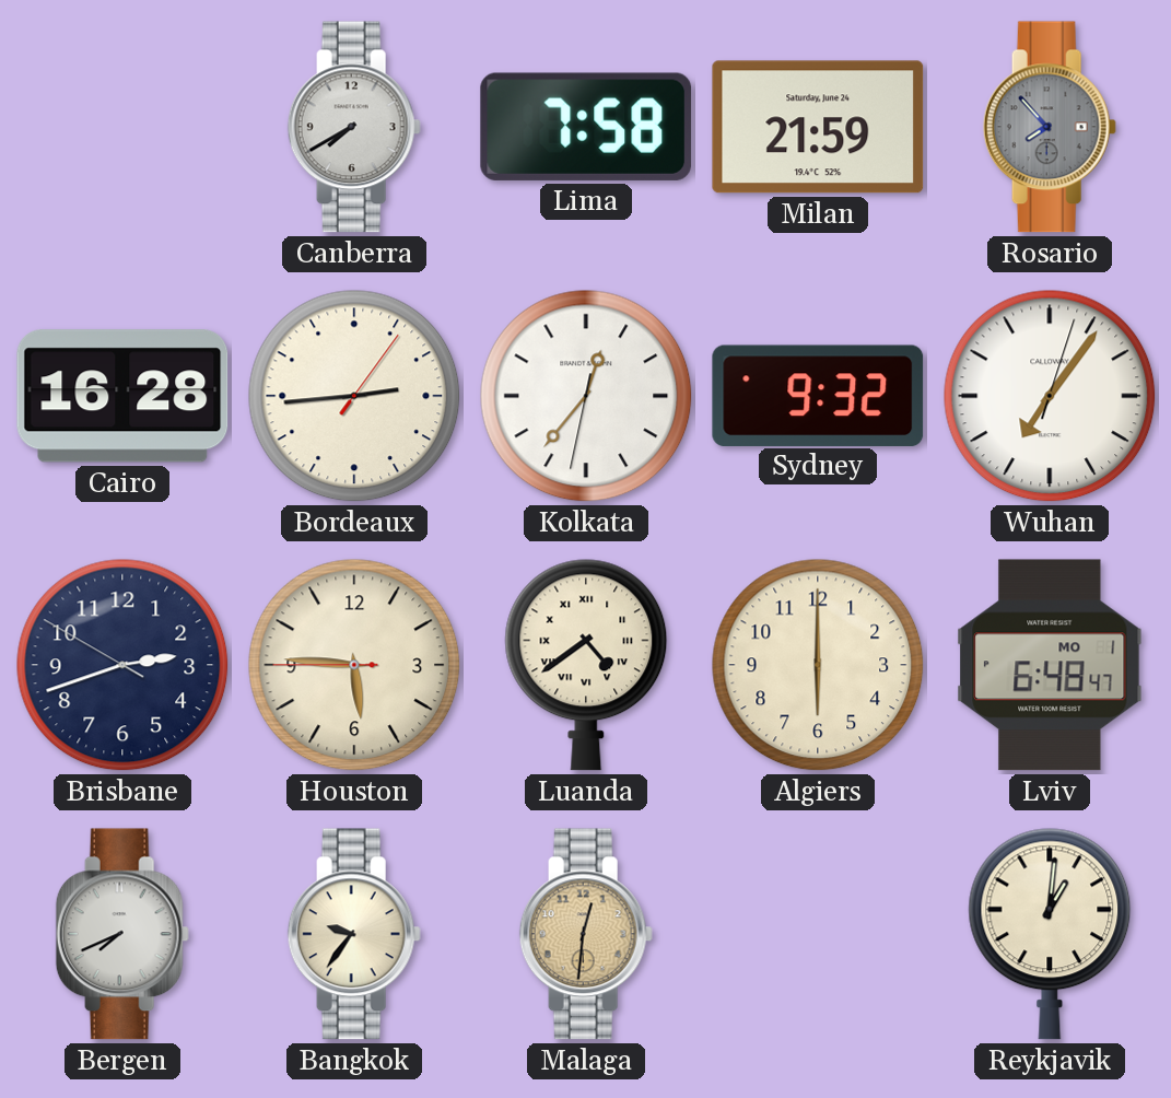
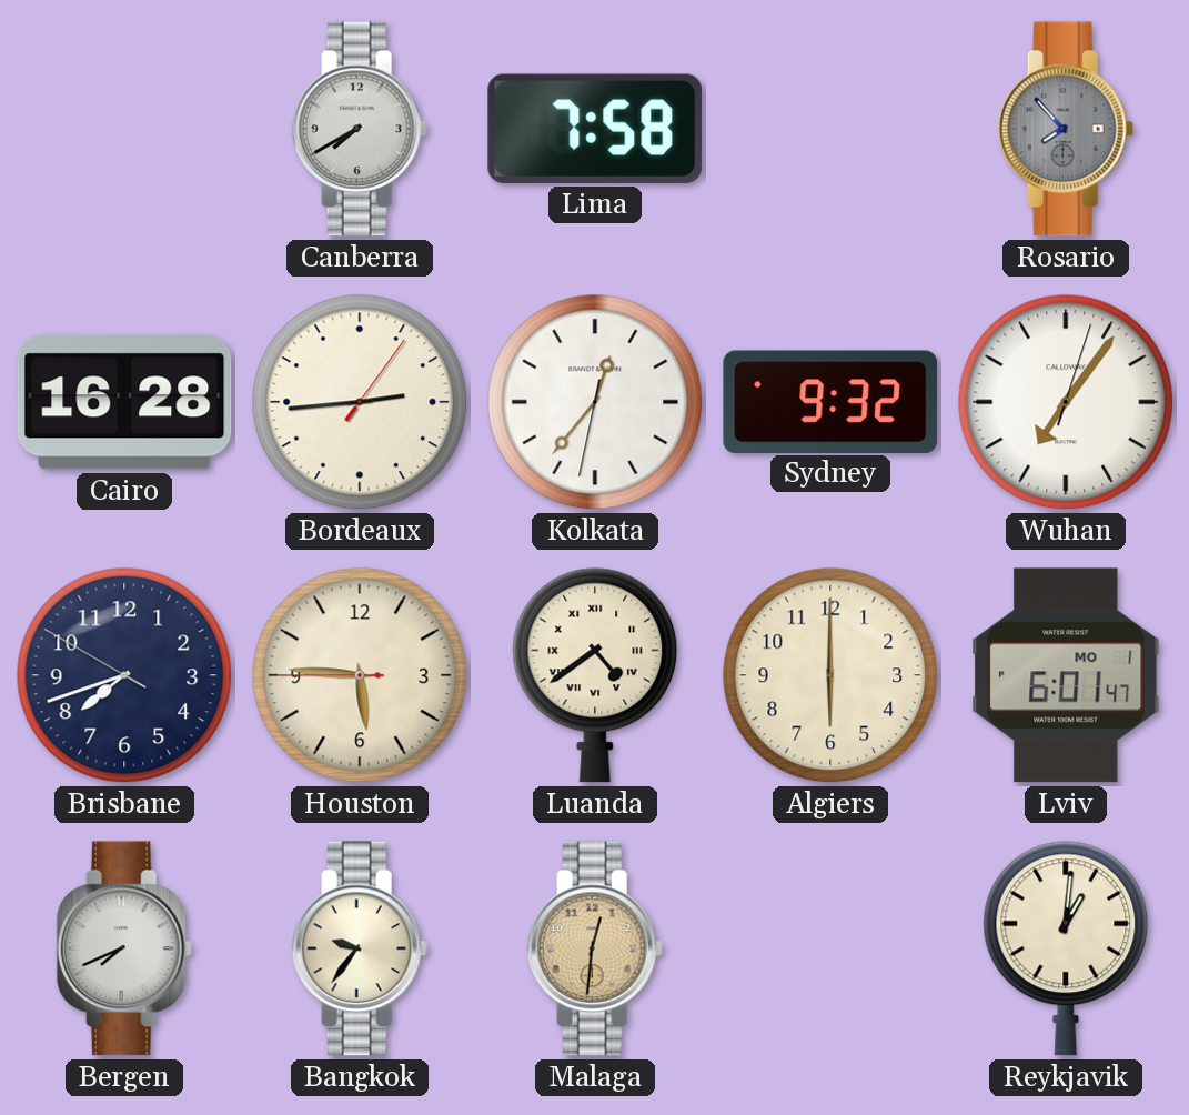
Milan: 21:59 -> none
Brisbane: 2:41 -> 7:41
Lviv: 6:48 -> 6:01
